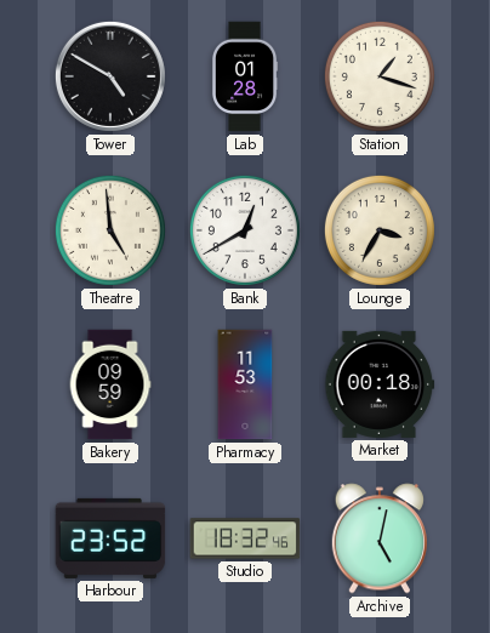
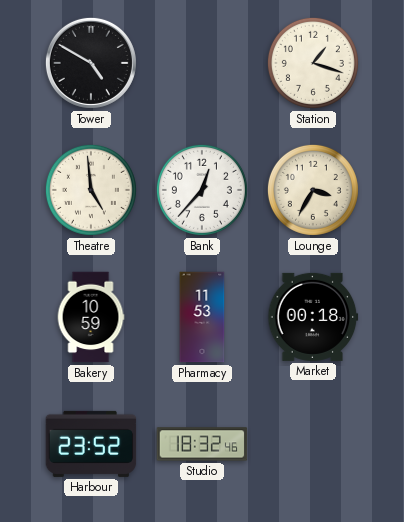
Lab: 01:28 -> none
Bank: 12:40 -> 12:37
Bakery: 09:59 -> 10:59
Archive: 5:02 -> none
